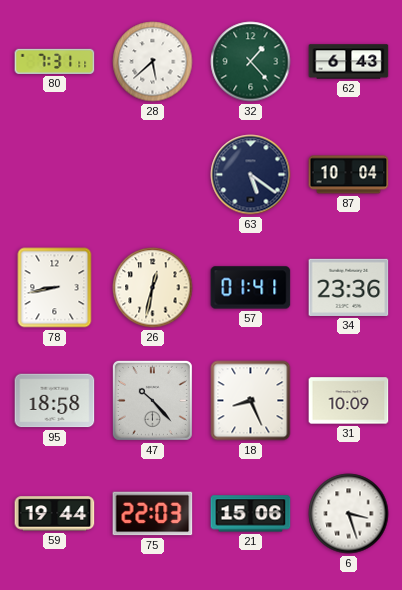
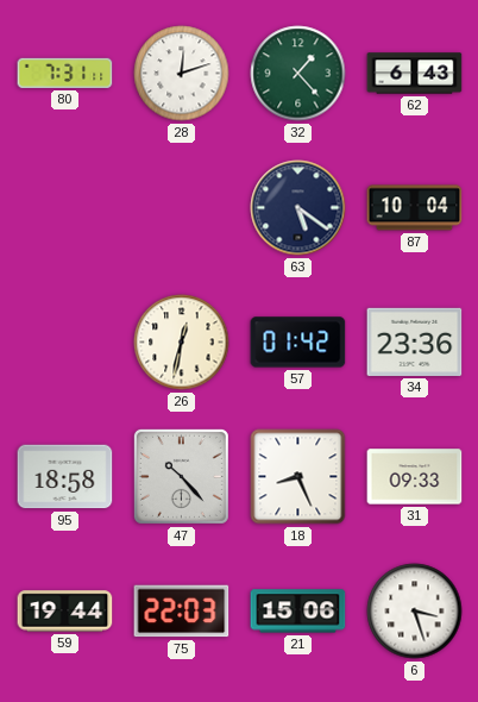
28: 5:38 -> 12:12
78: 8:43 -> none
57: 01:41 -> 01:42
31: 10:09 -> 09:33
